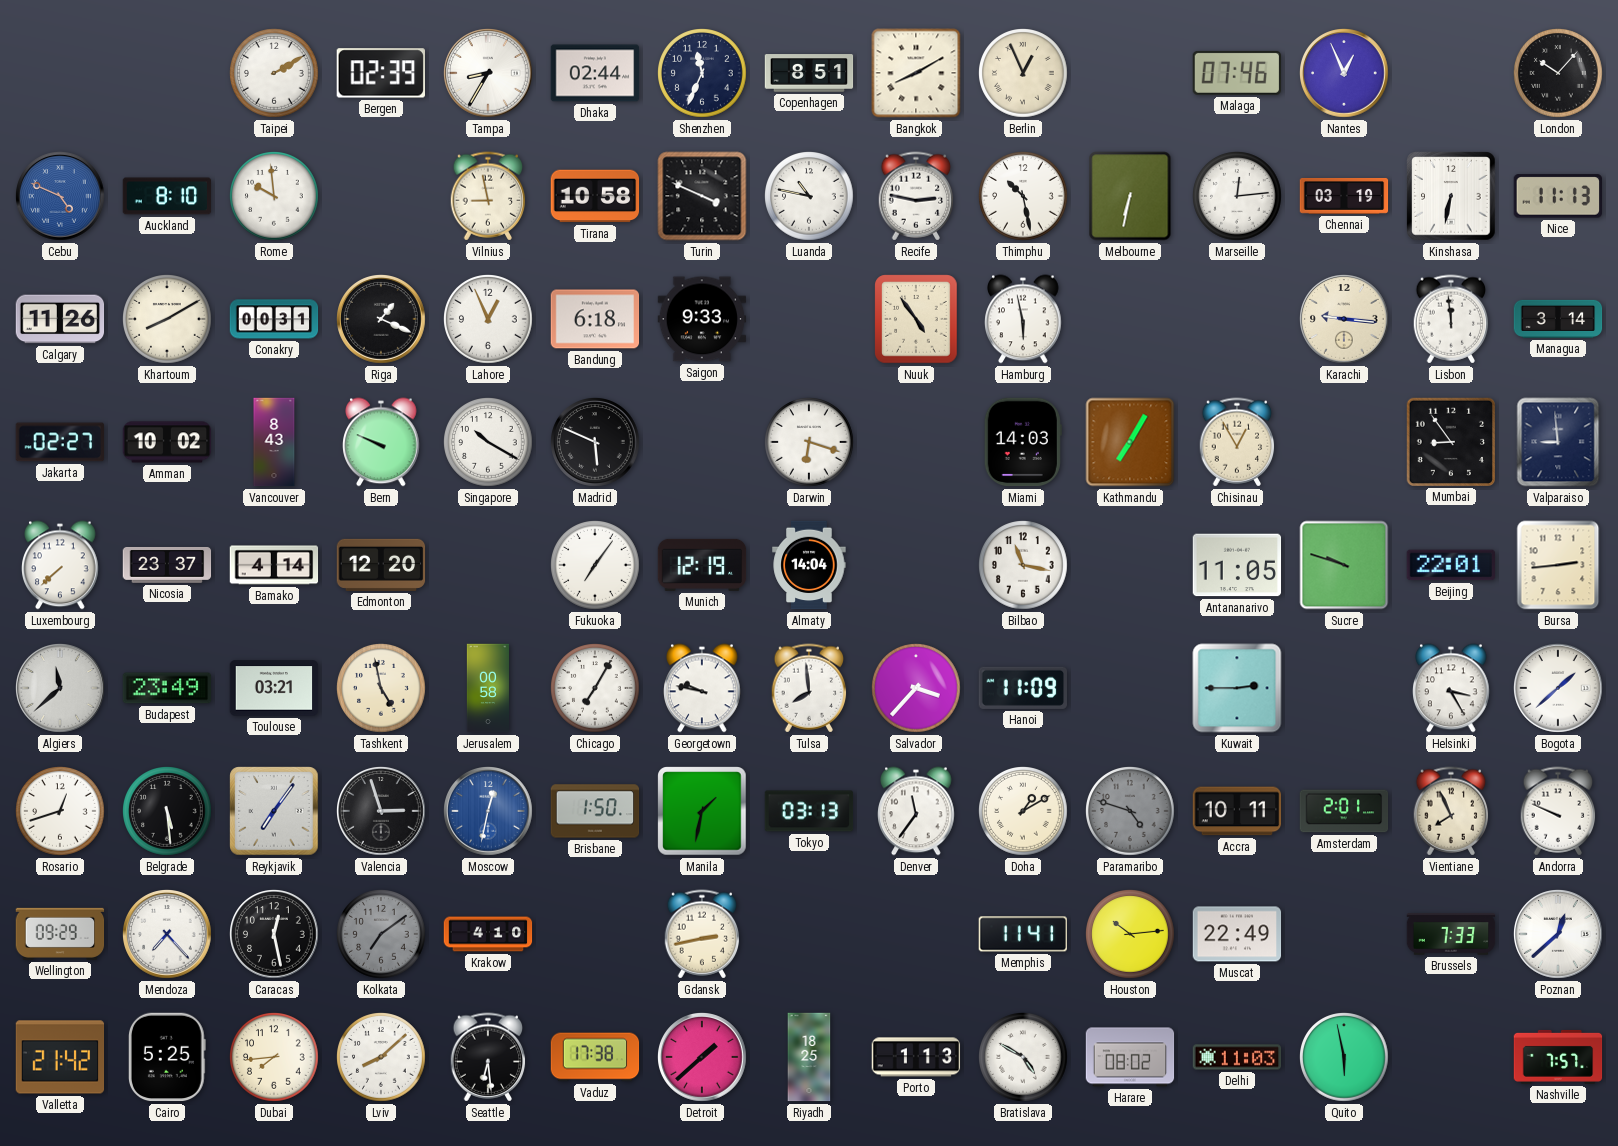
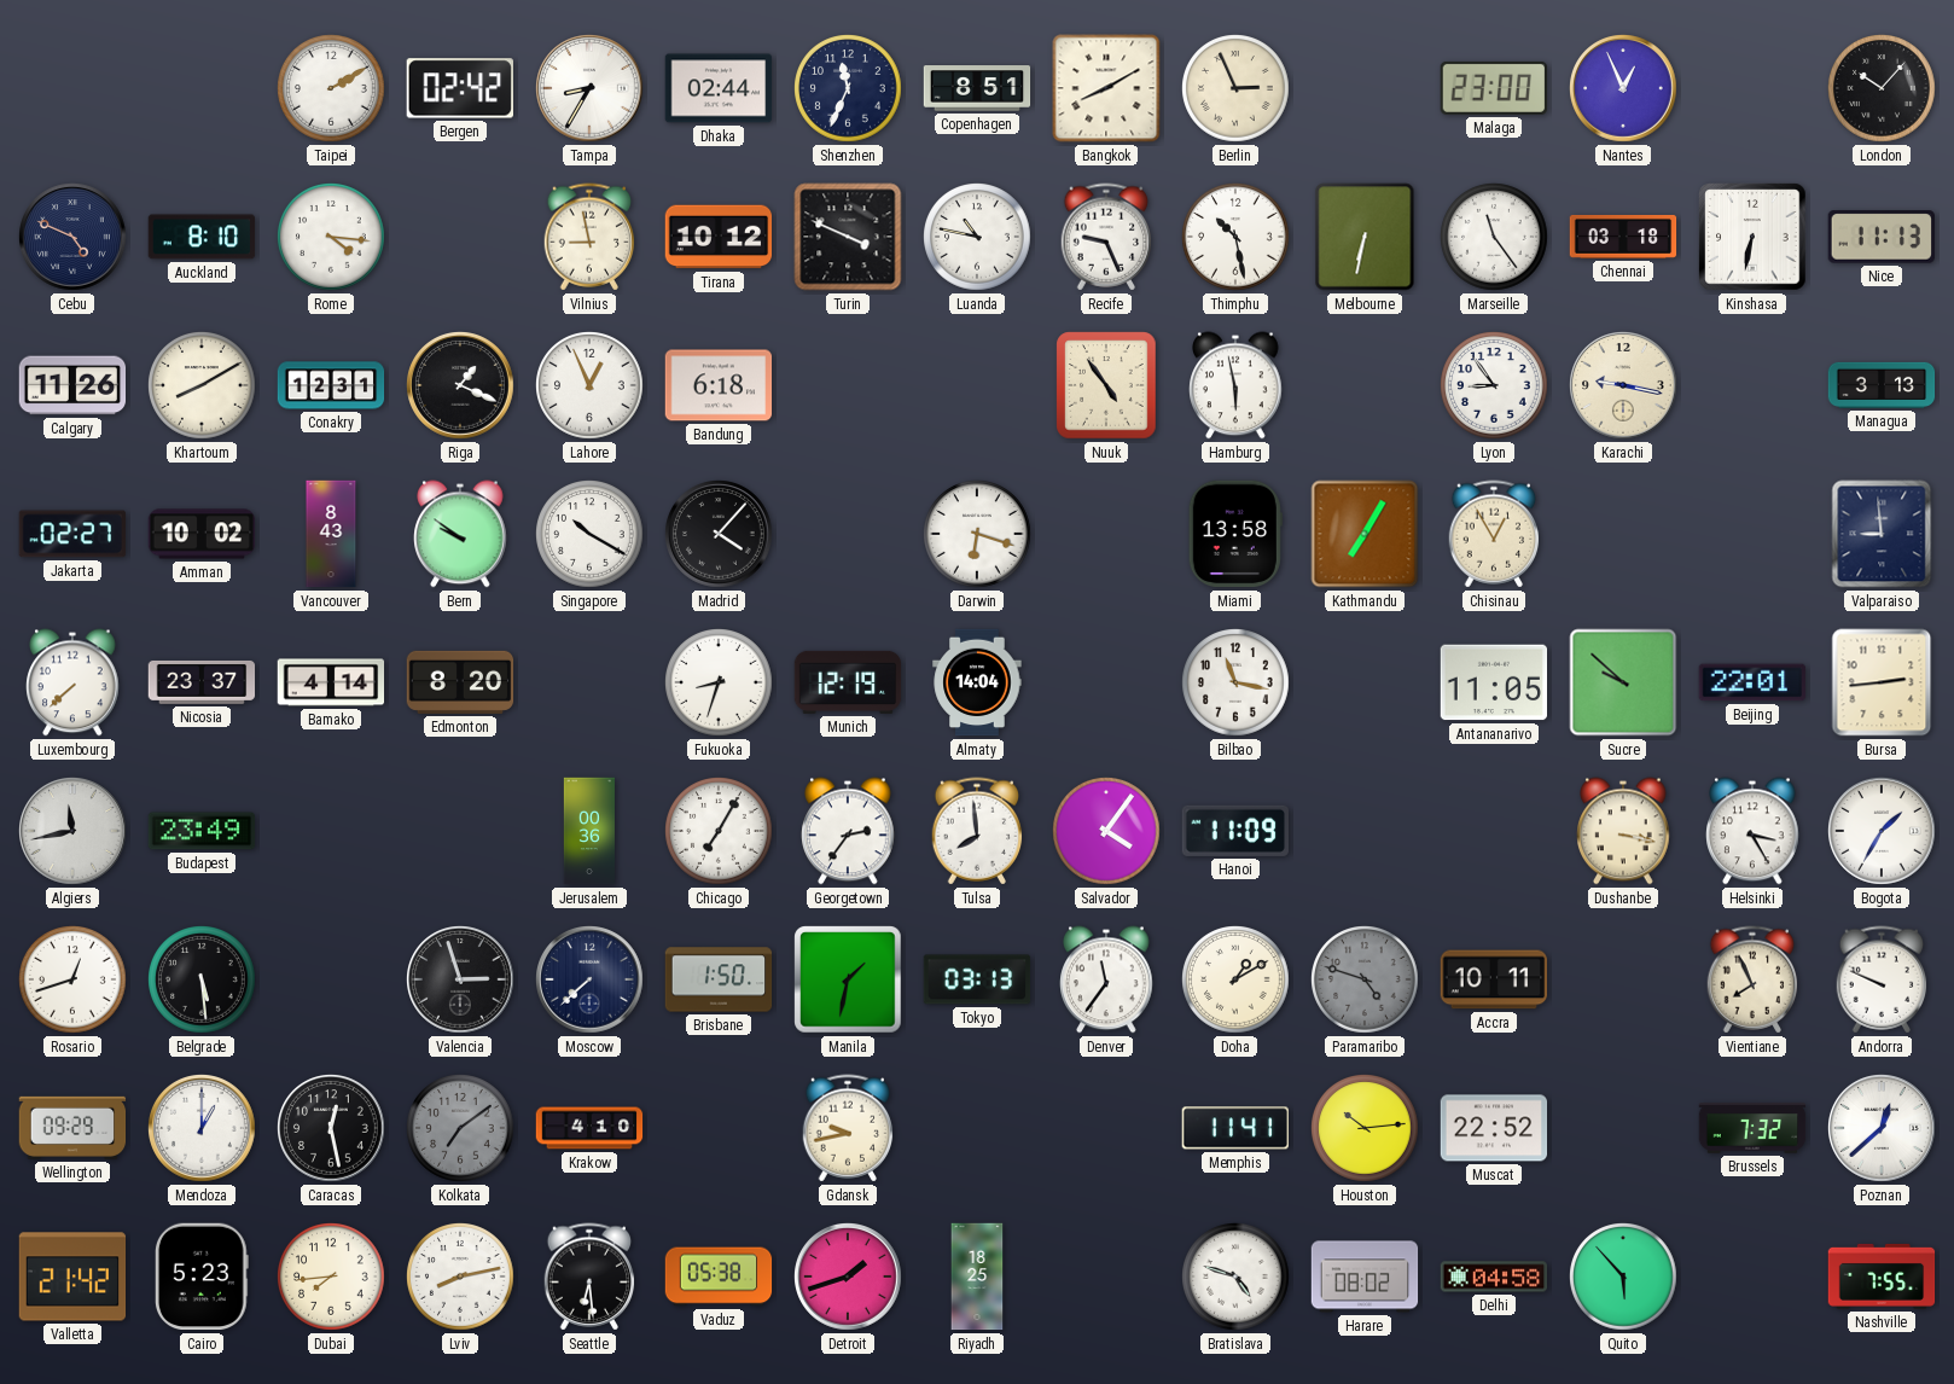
Bergen: 02:39 -> 02:42
Berlin: 12:56 -> 2:56
Malaga: 07:46 -> 23:00
Cebu dial: blue -> navy
Rome: 9:59 -> 4:16
Tirana: 10:58 -> 10:12
Recife: 2:47 -> 9:26
Marseille: 12:14 -> 11:24
Chennai: 03:19 -> 03:18
Conakry: 00:31 -> 12:31
Saigon: 9:33 -> none
Lyon: none -> 8:54
Karachi: 9:16 -> 9:17
Lisbon: 11:59 -> none
Managua: 3:14 -> 3:13
Bern: 9:49 -> 9:51
Madrid: 5:49 -> 4:07
Miami: 14:03 -> 13:58
Mumbai: 8:54 -> none
Edmonton: 12:20 -> 8:20
Fukuoka: 7:06 -> 8:33
Sucre: 9:48 -> 9:52
Algiers: 11:38 -> 11:43
Toulouse: 03:21 -> none
Tashkent: 4:58 -> none
Jerusalem: 00:58 -> 00:36
Georgetown: 9:47 -> 2:36
Salvador: 3:37 -> 4:06
Kuwait: 2:45 -> none
Dushanbe: none -> 3:17
Bogota: 1:38 -> 1:35
Reykjavik: 7:06 -> none
Moscow: 12:32 -> 7:38
Moscow dial: blue -> navy
Amsterdam: 2:01 -> none
Mendoza: 7:23 -> 1:00
Gdansk: 2:43 -> 9:43
Muscat: 22:49 -> 22:52
Brussels: 7:33 -> 7:32
Cairo: 5:25 -> 5:23
Lviv: 8:08 -> 8:13
Vaduz: 17:38 -> 05:38
Detroit: 1:38 -> 1:42
Porto: 1:13 -> none
Bratislava: 4:50 -> 4:48
Delhi: 11:03 -> 04:58
Quito: 5:58 -> 5:53
Nashville: 7:57 -> 7:55
